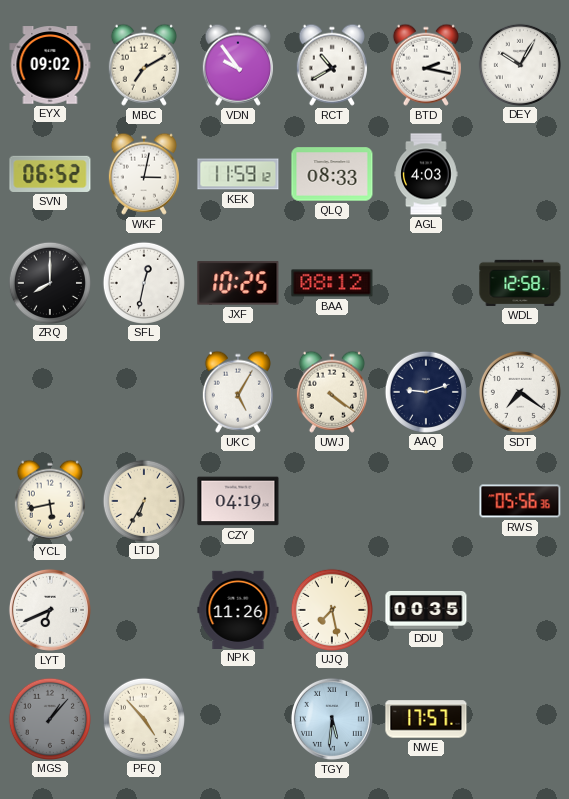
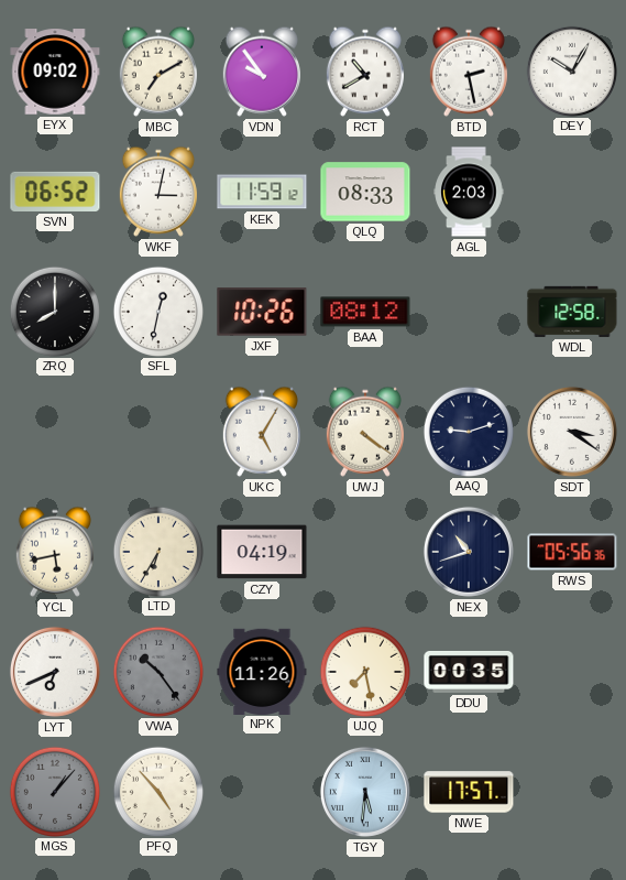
BTD: 2:17 -> 2:28
AGL: 4:03 -> 2:03
JXF: 10:25 -> 10:26
SDT: 7:21 -> 3:21
NEX: none -> 10:42
VWA: none -> 10:24
